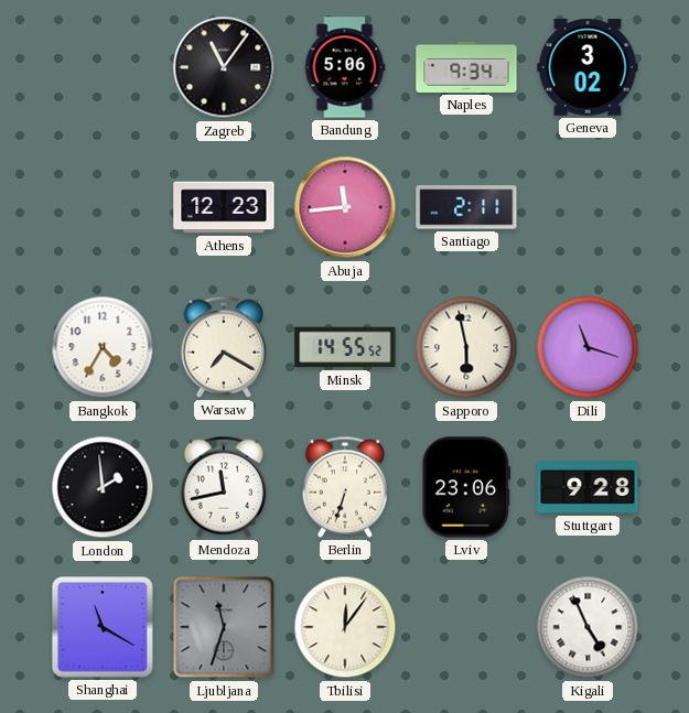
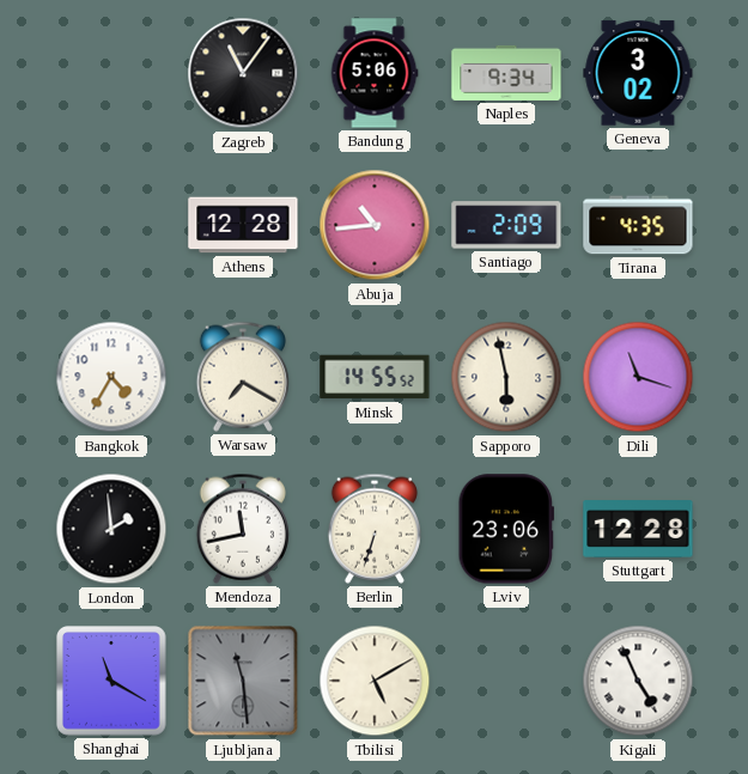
Athens: 12:23 -> 12:28
Abuja: 11:44 -> 10:44
Santiago: 2:11 -> 2:09
Tirana: none -> 4:35
Stuttgart: 9:28 -> 12:28
Ljubljana: 11:33 -> 11:29
Tbilisi: 12:06 -> 5:10
